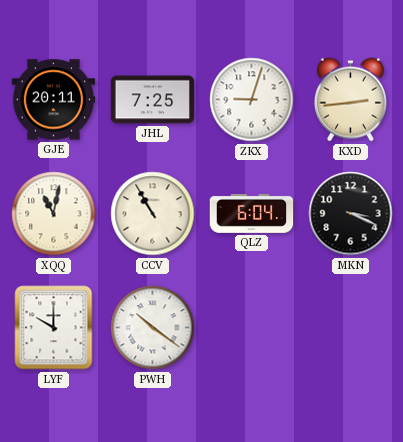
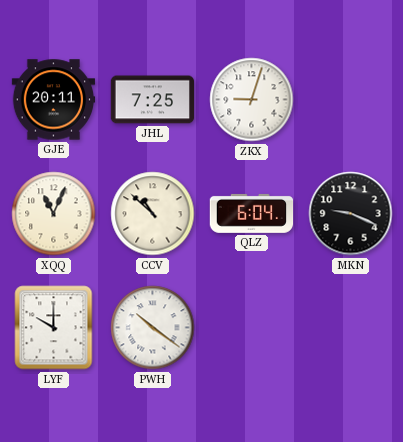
KXD: 2:44 -> none
XQQ: 11:02 -> 11:04
CCV: 10:55 -> 10:52
MKN: 3:19 -> 9:19
